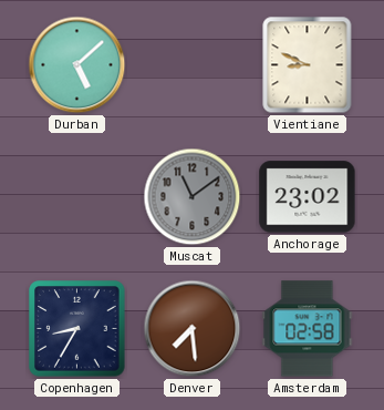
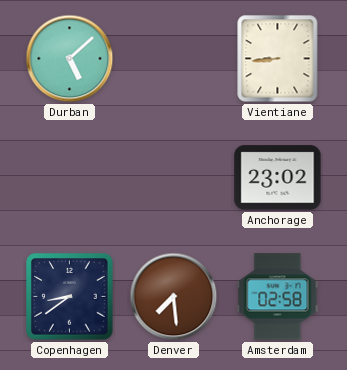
Vientiane: 8:49 -> 8:44
Muscat: 11:09 -> none
Copenhagen: 8:35 -> 8:39
